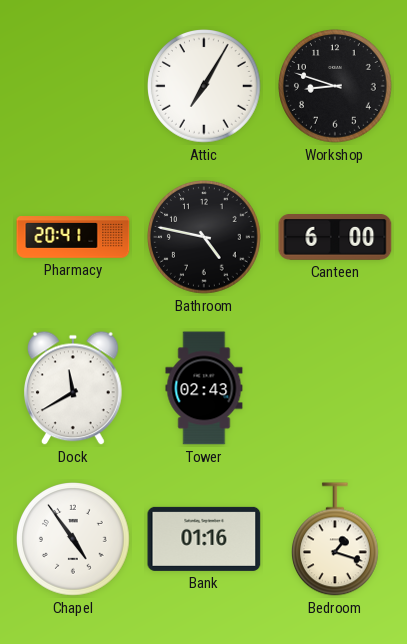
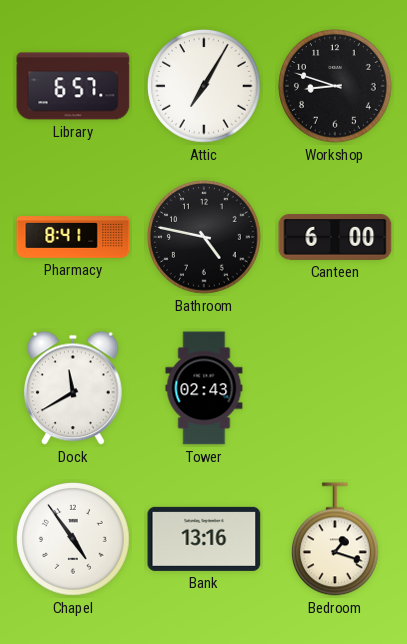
Library: none -> 6:57
Pharmacy: 20:41 -> 8:41
Bank: 01:16 -> 13:16
